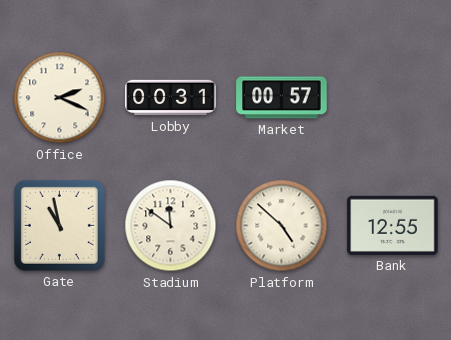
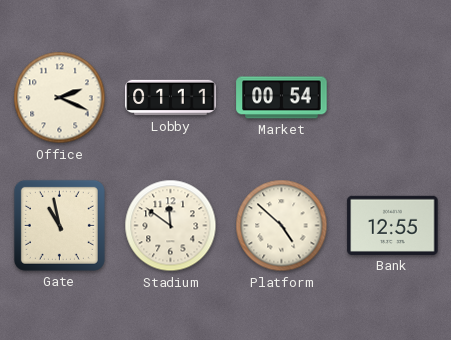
Lobby: 00:31 -> 01:11
Market: 00:57 -> 00:54
